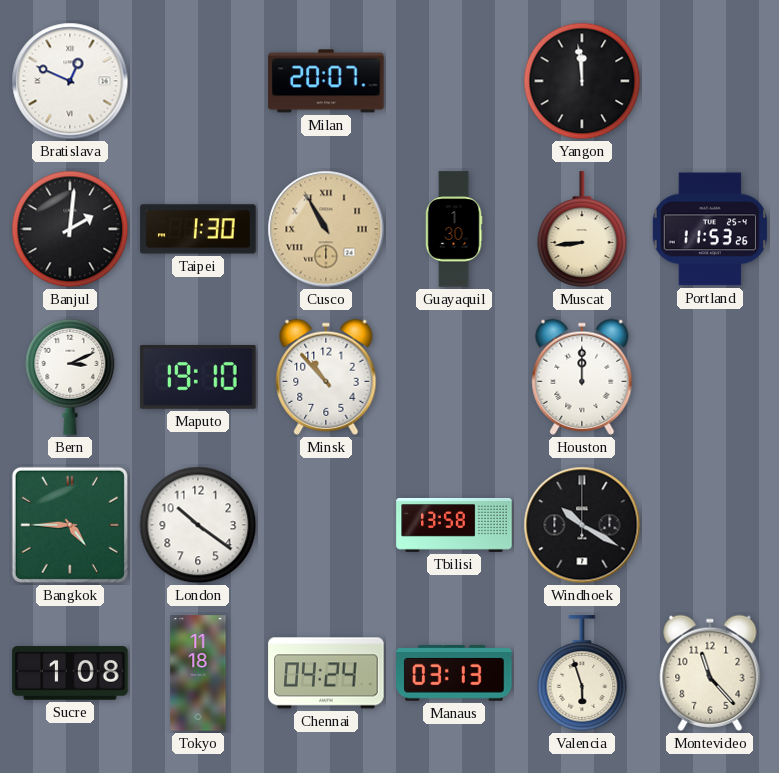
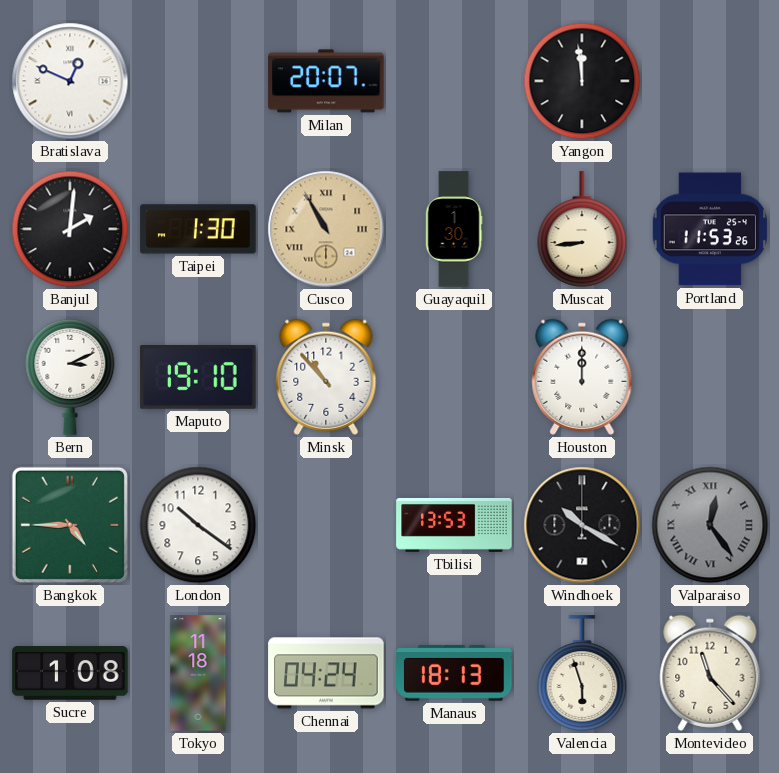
Tbilisi: 13:58 -> 13:53
Valparaiso: none -> 12:24
Manaus: 03:13 -> 18:13
